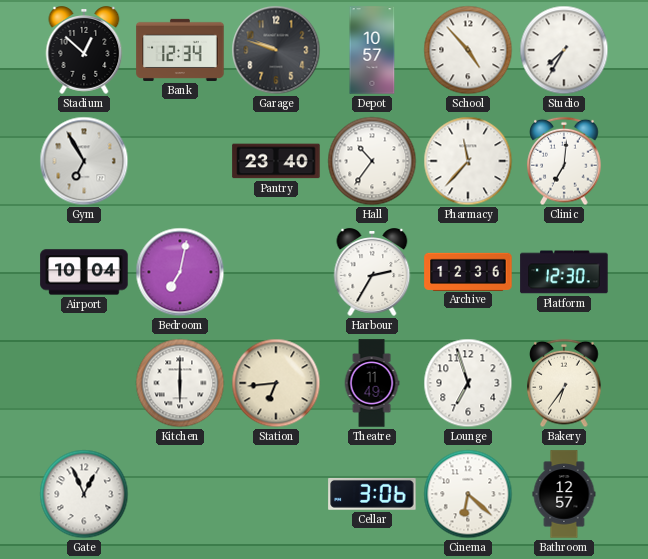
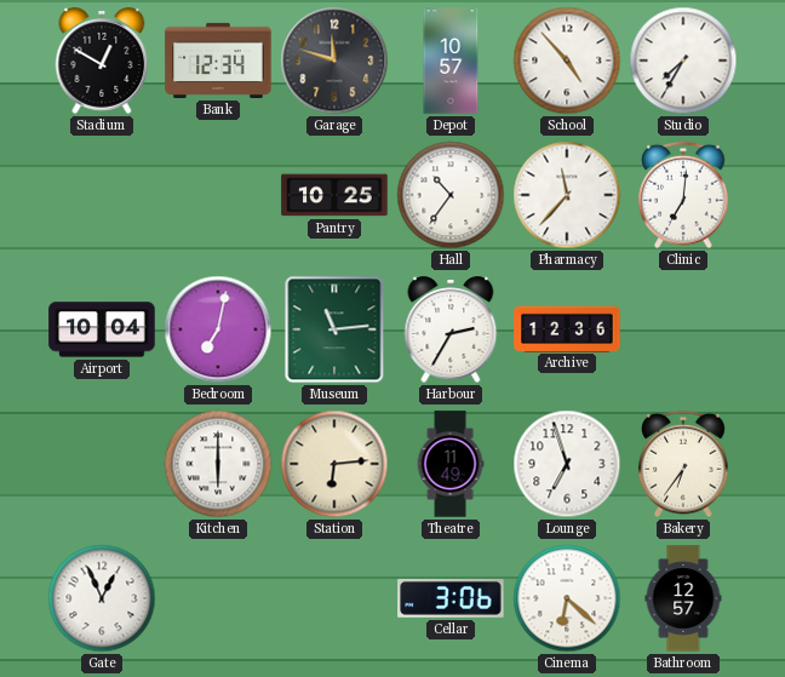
Stadium: 12:52 -> 12:50
Garage: 9:48 -> 11:48
Gym: 6:55 -> none
Pantry: 23:40 -> 10:25
Museum: none -> 11:14
Platform: 12:30 -> none
Station: 6:44 -> 6:14
